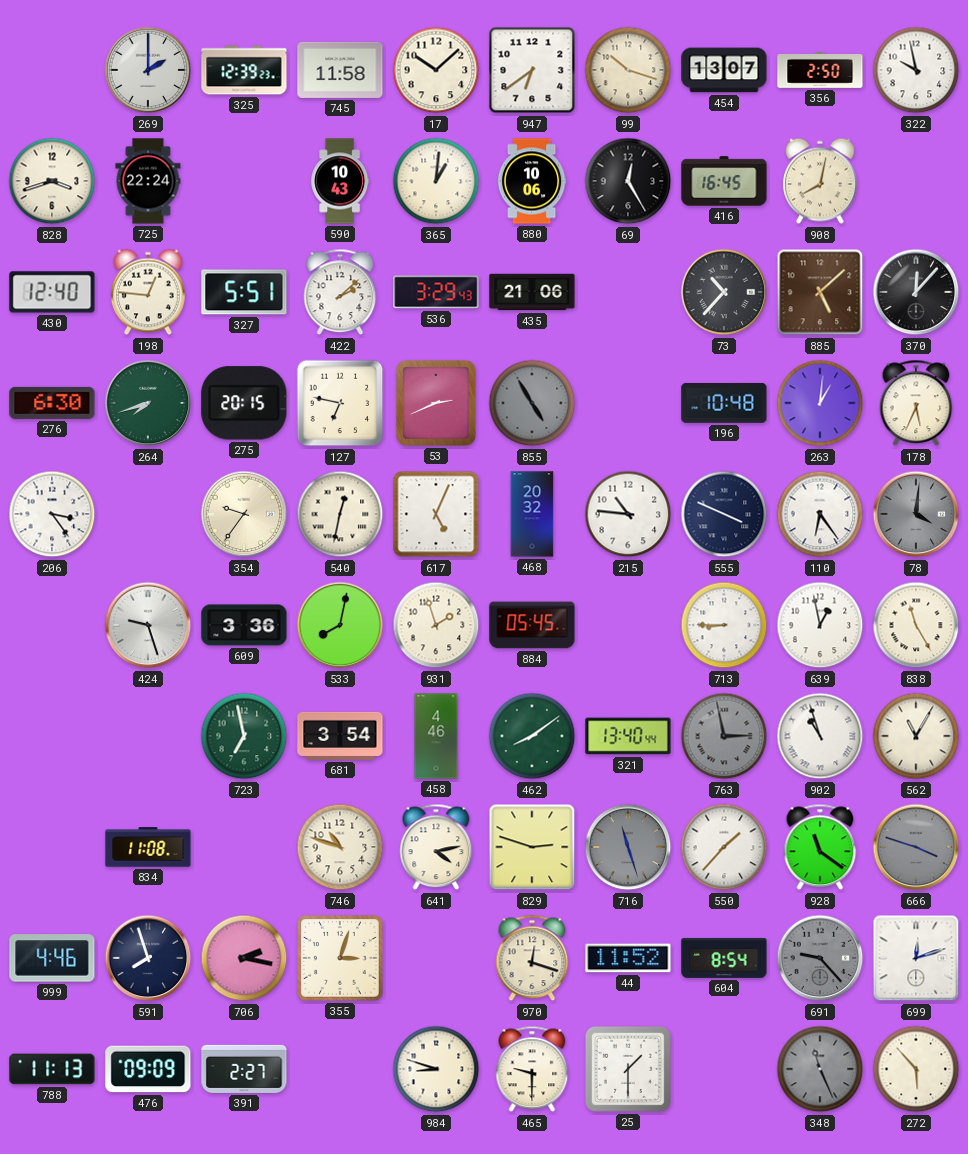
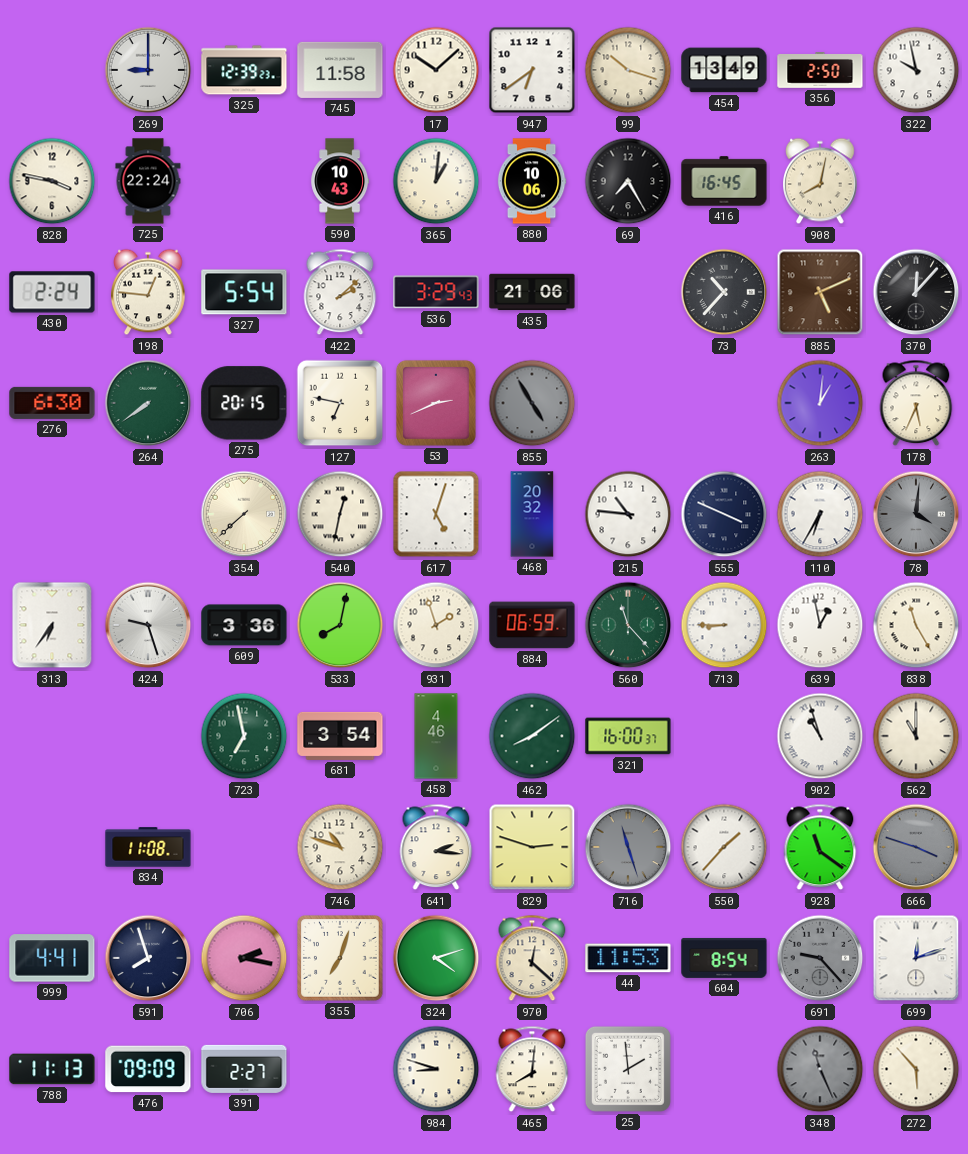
269: 2:00 -> 9:00
454: 13:07 -> 13:49
828: 3:42 -> 3:47
69: 12:25 -> 7:25
430: 12:40 -> 2:24
327: 5:51 -> 5:54
885: 5:08 -> 5:11
264: 7:42 -> 7:39
196: 10:48 -> none
206: 3:24 -> none
354: 9:36 -> 7:38
617: 5:04 -> 5:03
110: 6:24 -> 6:35
313: none -> 6:36
884: 05:45 -> 06:59
560: none -> 11:23
321: 13:40 -> 16:00
763: 2:58 -> none
562: 11:05 -> 11:00
641: 4:13 -> 2:16
999: 4:46 -> 4:41
355: 3:03 -> 7:03
324: none -> 4:12
970: 12:18 -> 12:22
44: 11:52 -> 11:53
465: 9:30 -> 8:01
25: 1:30 -> 1:59
